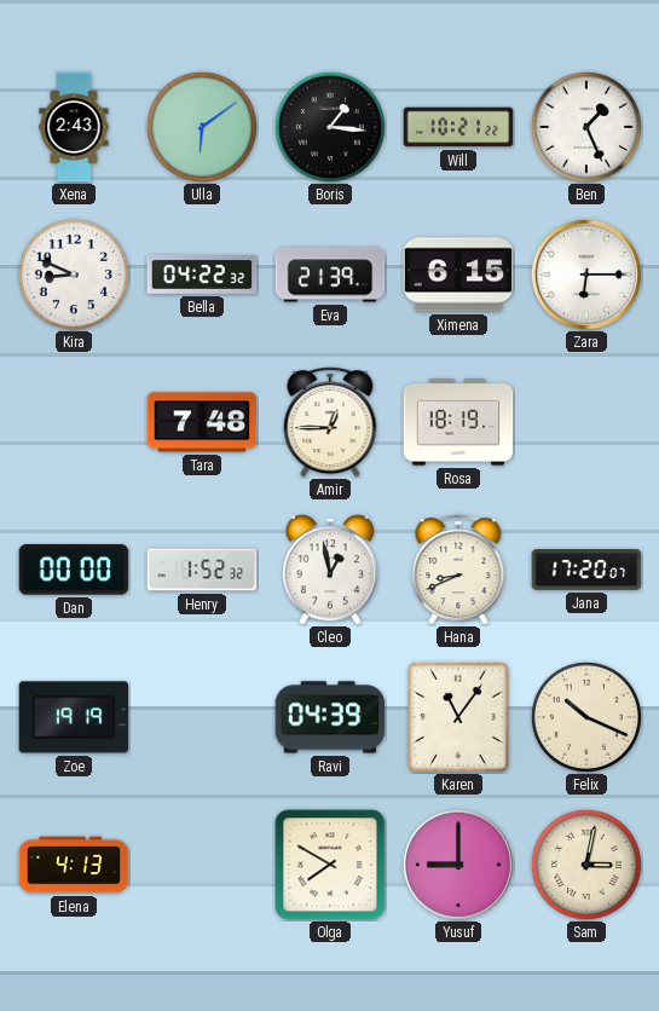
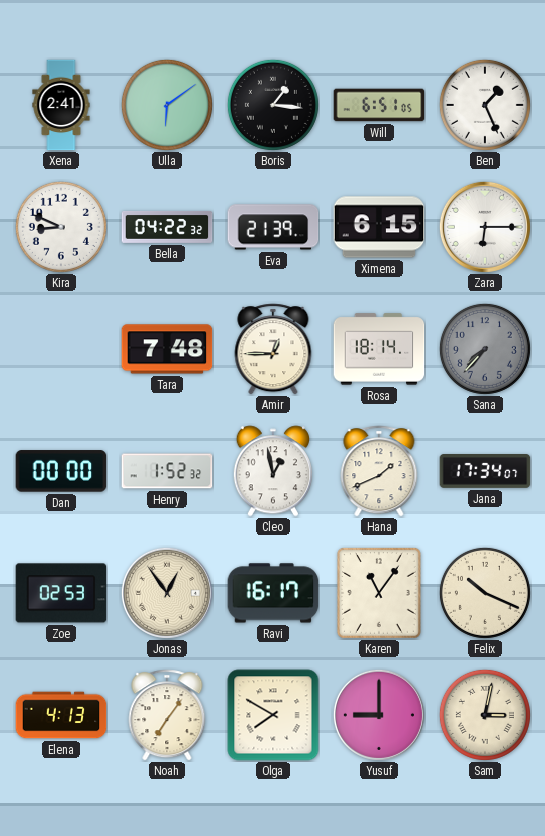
Xena: 2:43 -> 2:41
Will: 10:21 -> 6:51
Rosa: 18:19 -> 18:14
Sana: none -> 7:37
Hana: 8:41 -> 1:41
Jana: 17:20 -> 17:34
Zoe: 19:19 -> 02:53
Jonas: none -> 12:54
Ravi: 04:39 -> 16:17
Noah: none -> 7:06
